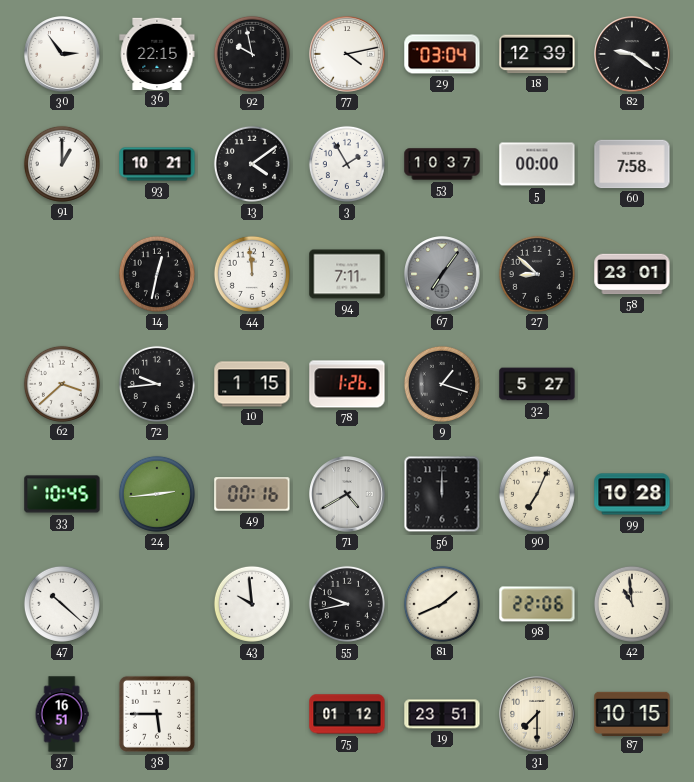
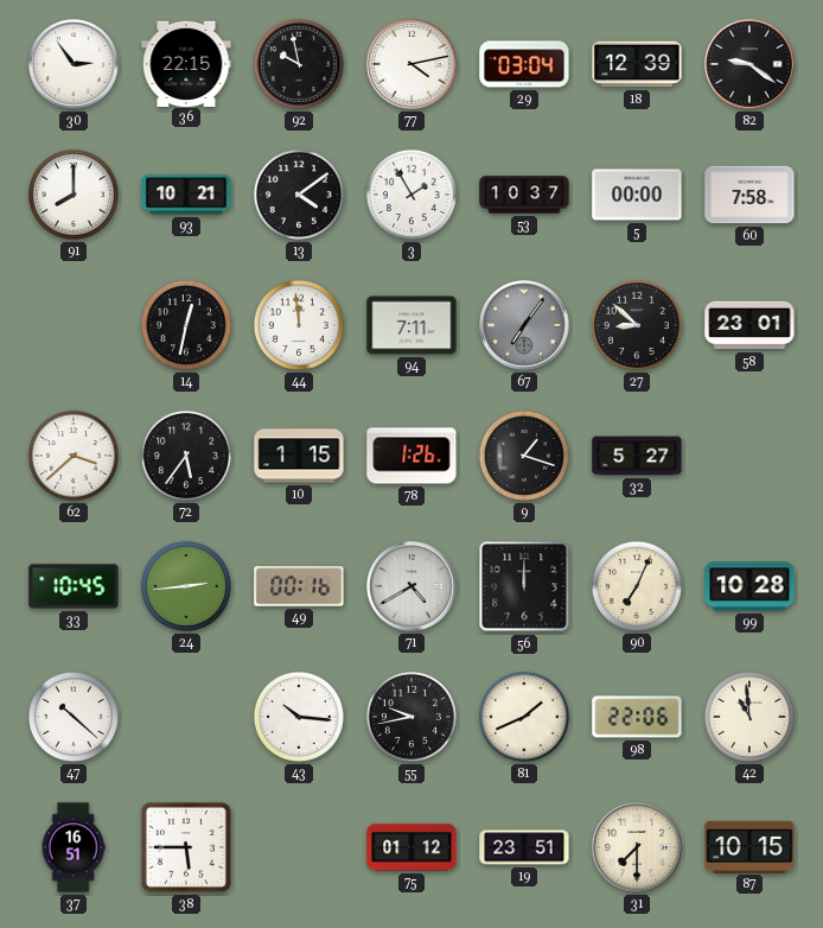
91: 1:00 -> 8:00
72: 9:44 -> 5:36
43: 9:59 -> 10:16
